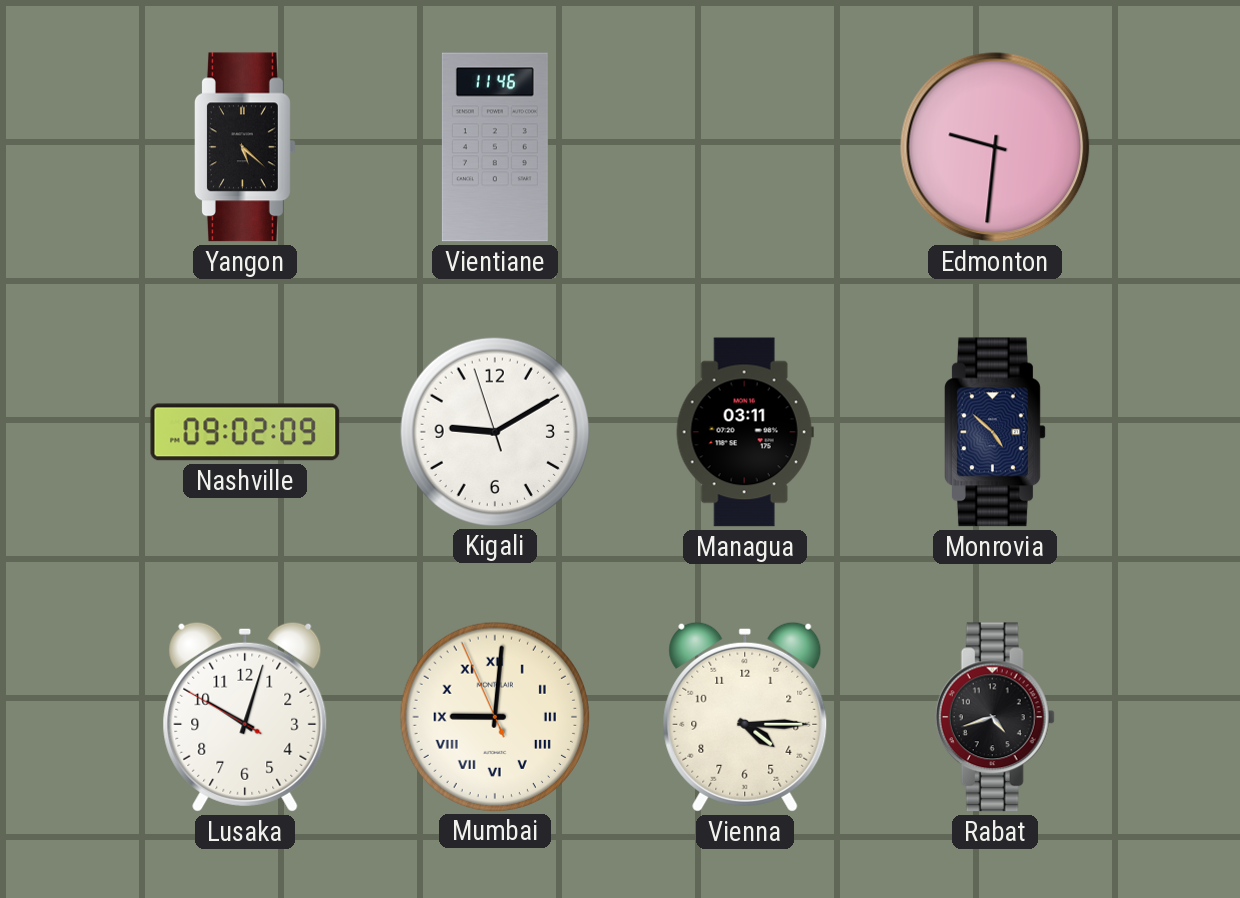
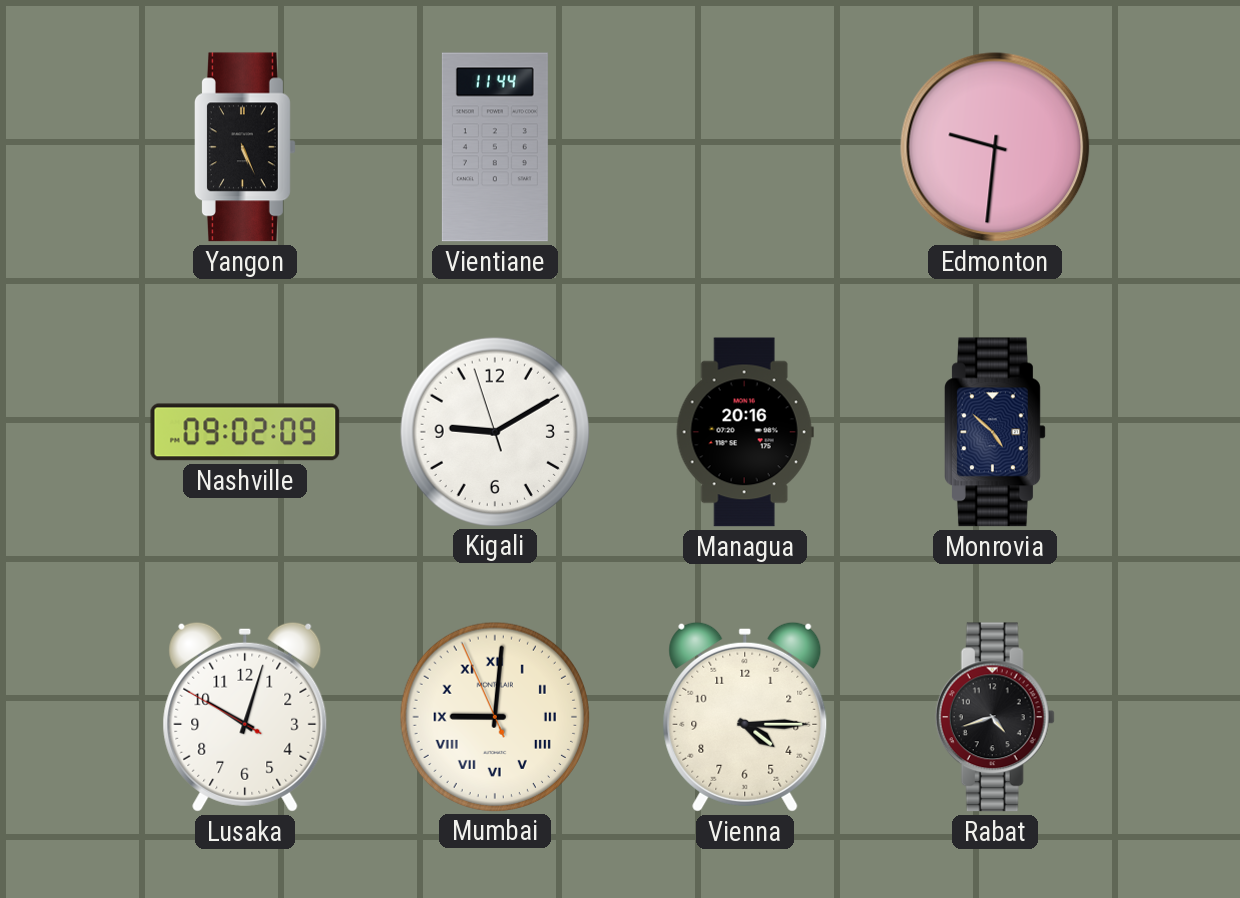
Yangon: 5:22 -> 5:26
Vientiane: 11:46 -> 11:44
Managua: 03:11 -> 20:16
